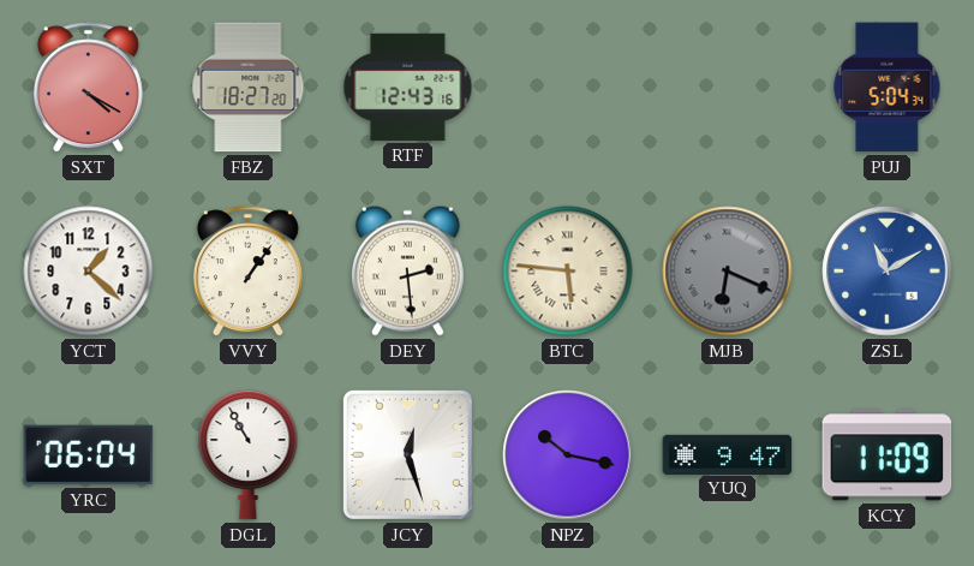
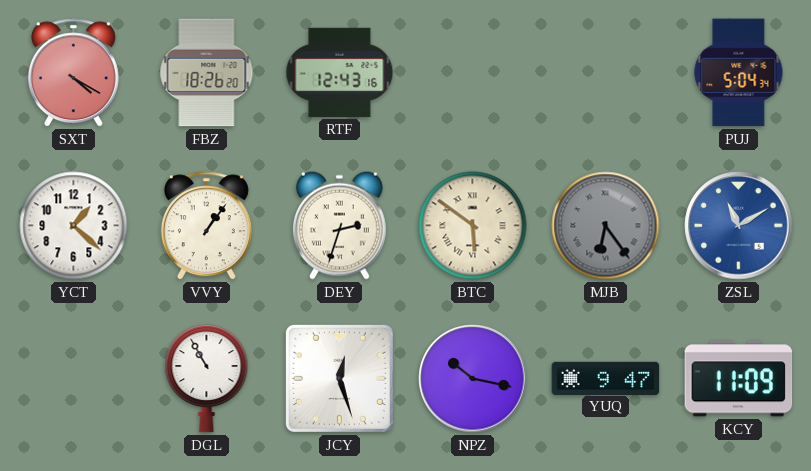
FBZ: 18:27 -> 18:26
DEY: 2:29 -> 2:33
BTC: 5:46 -> 5:51
MJB: 6:19 -> 6:24
YRC: 06:04 -> none
